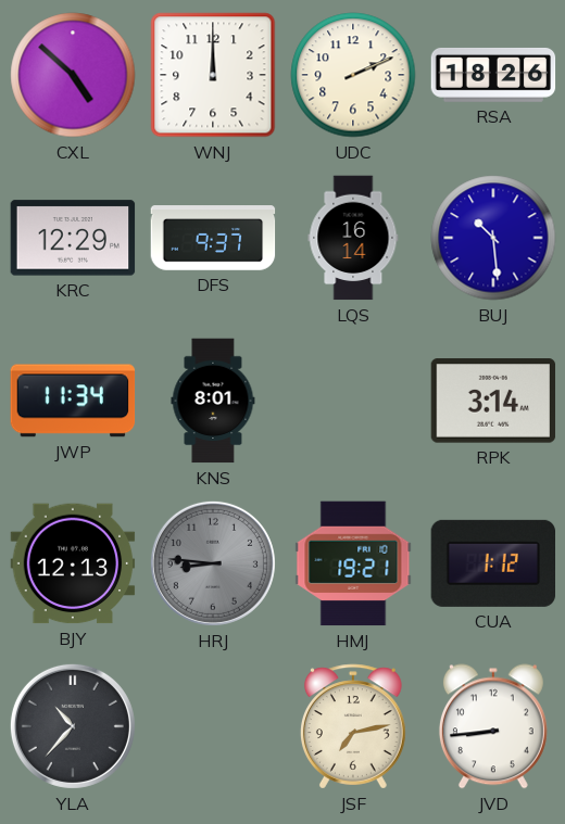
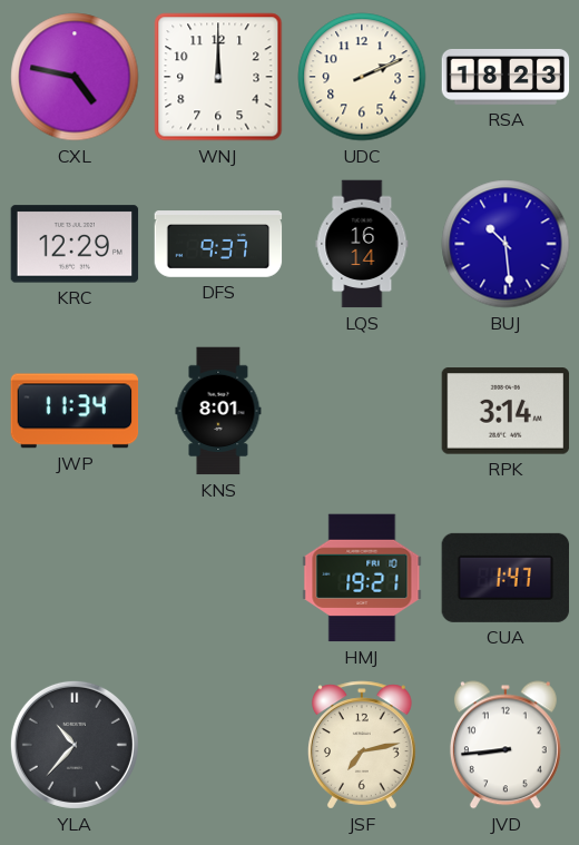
CXL: 4:52 -> 4:47
RSA: 18:26 -> 18:23
BJY: 12:13 -> none
HRJ: 8:46 -> none
CUA: 1:12 -> 1:47
